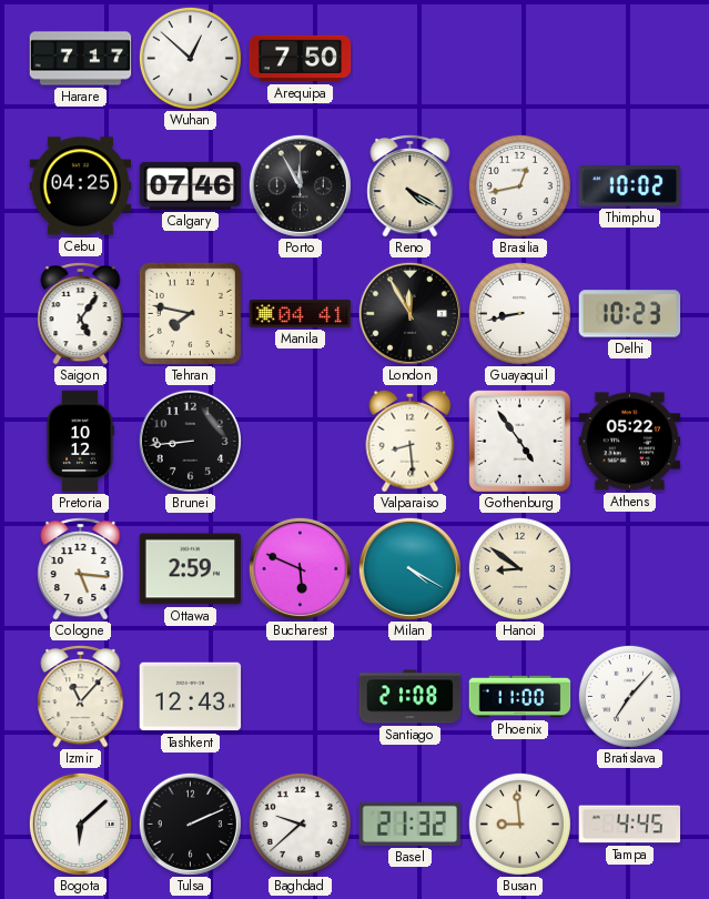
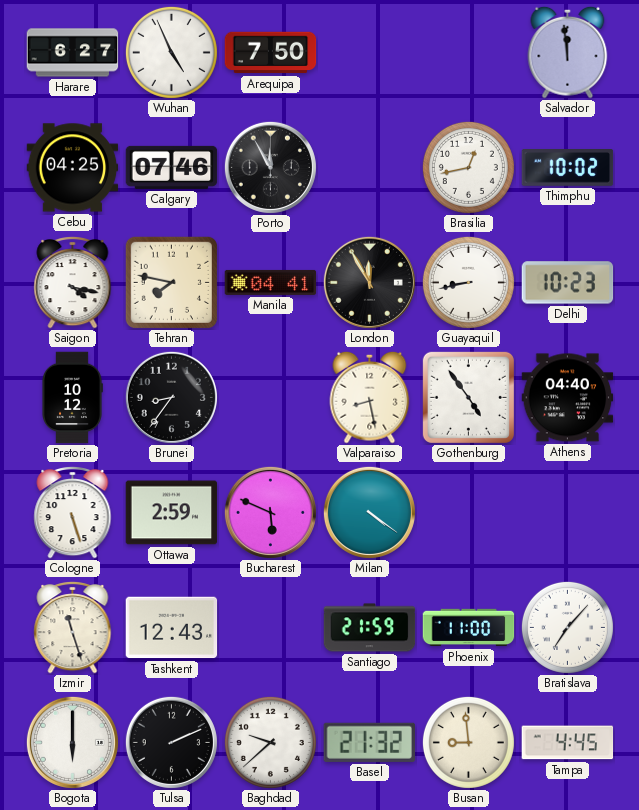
Harare: 7:17 -> 6:27
Wuhan: 12:52 -> 4:56
Salvador: none -> 11:59
Reno: 4:20 -> none
Saigon: 5:06 -> 4:17
Brunei: 8:44 -> 8:36
Valparaiso: 8:29 -> 8:28
Athens: 05:22 -> 04:40
Cologne: 5:16 -> 5:27
Milan: 4:20 -> 4:21
Hanoi: 8:51 -> none
Izmir: 11:07 -> 11:27
Santiago: 21:08 -> 21:59
Bogota: 6:08 -> 6:00
